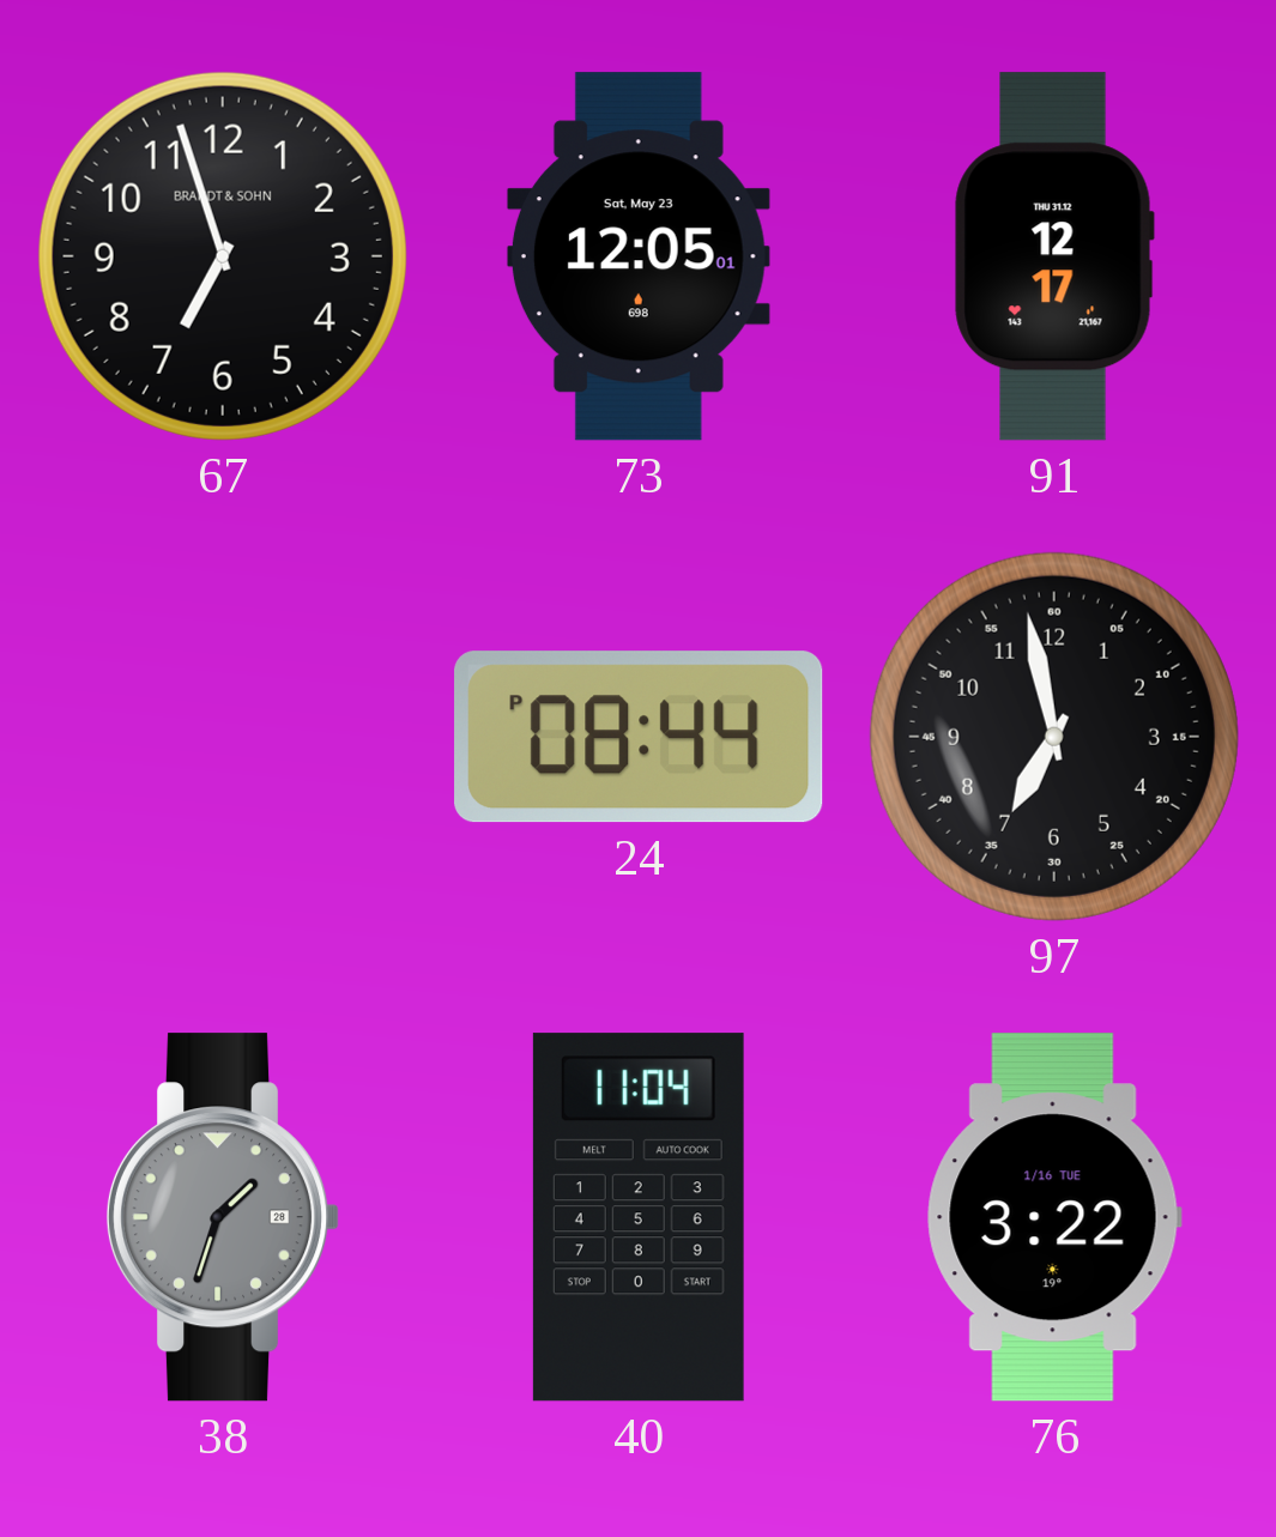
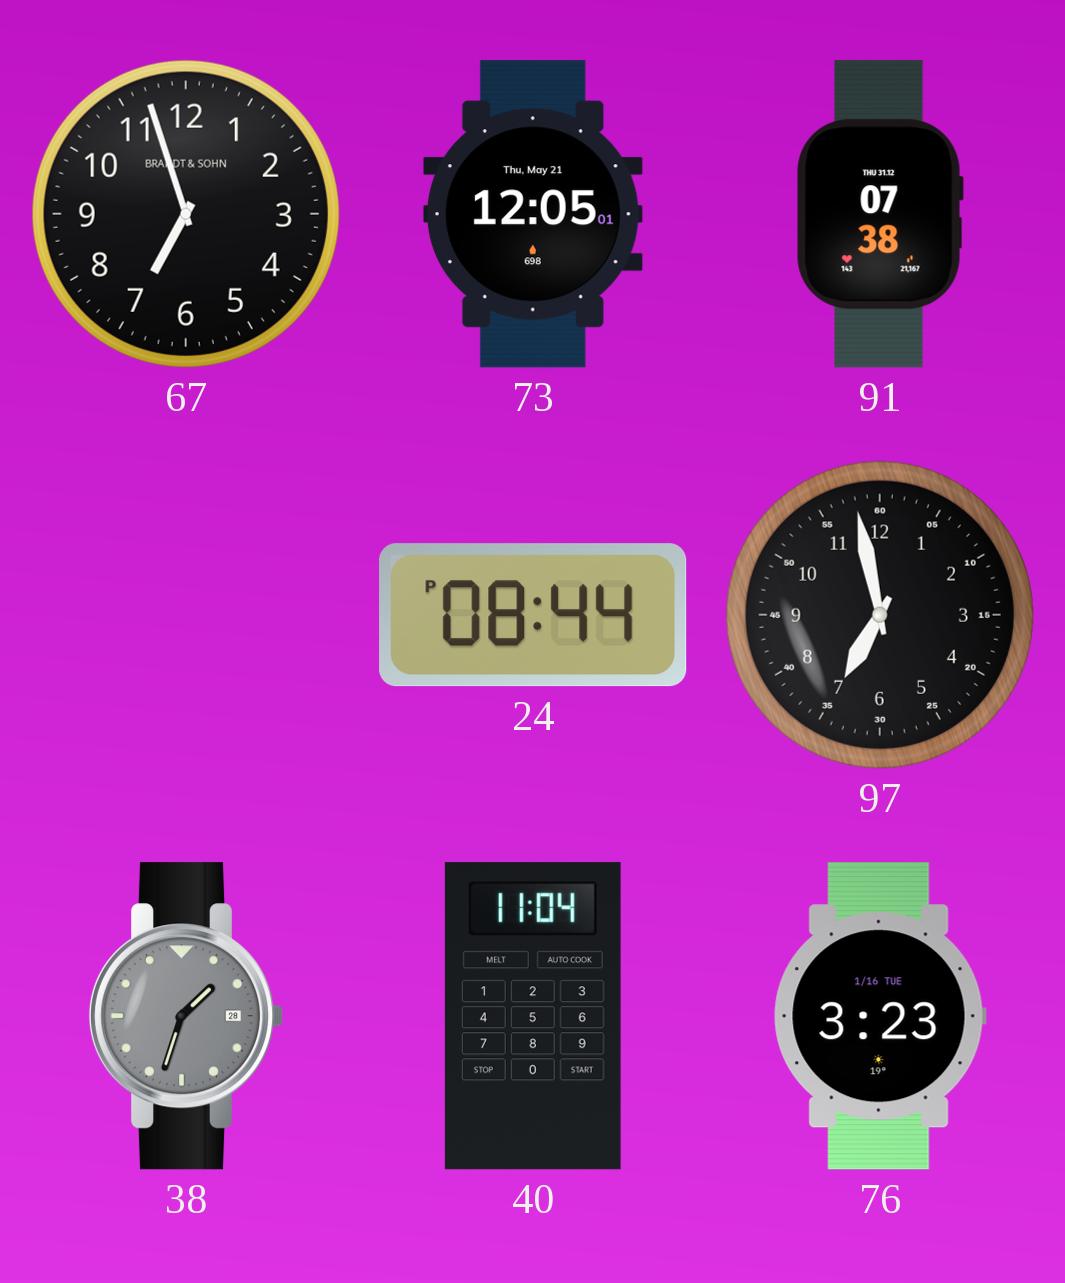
73 date: Sat, May 23 -> Thu, May 21
91: 12:17 -> 07:38
76: 3:22 -> 3:23
